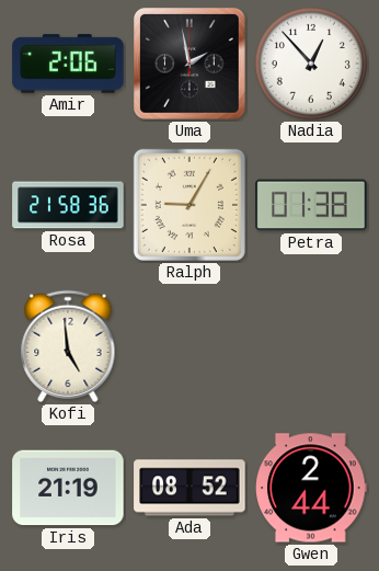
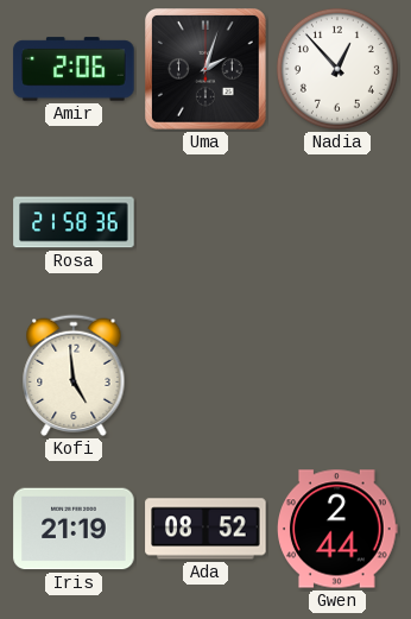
Uma: 1:58 -> 2:03
Ralph: 9:05 -> none
Petra: 01:38 -> none
